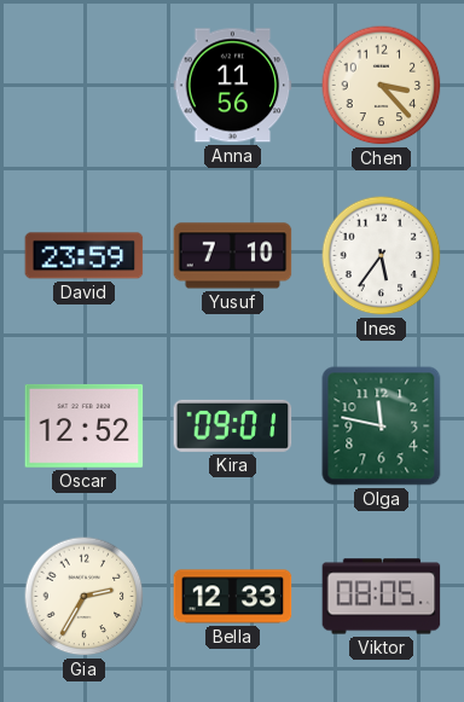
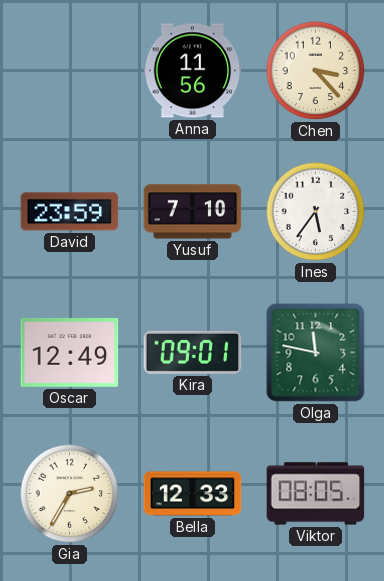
Oscar: 12:52 -> 12:49
